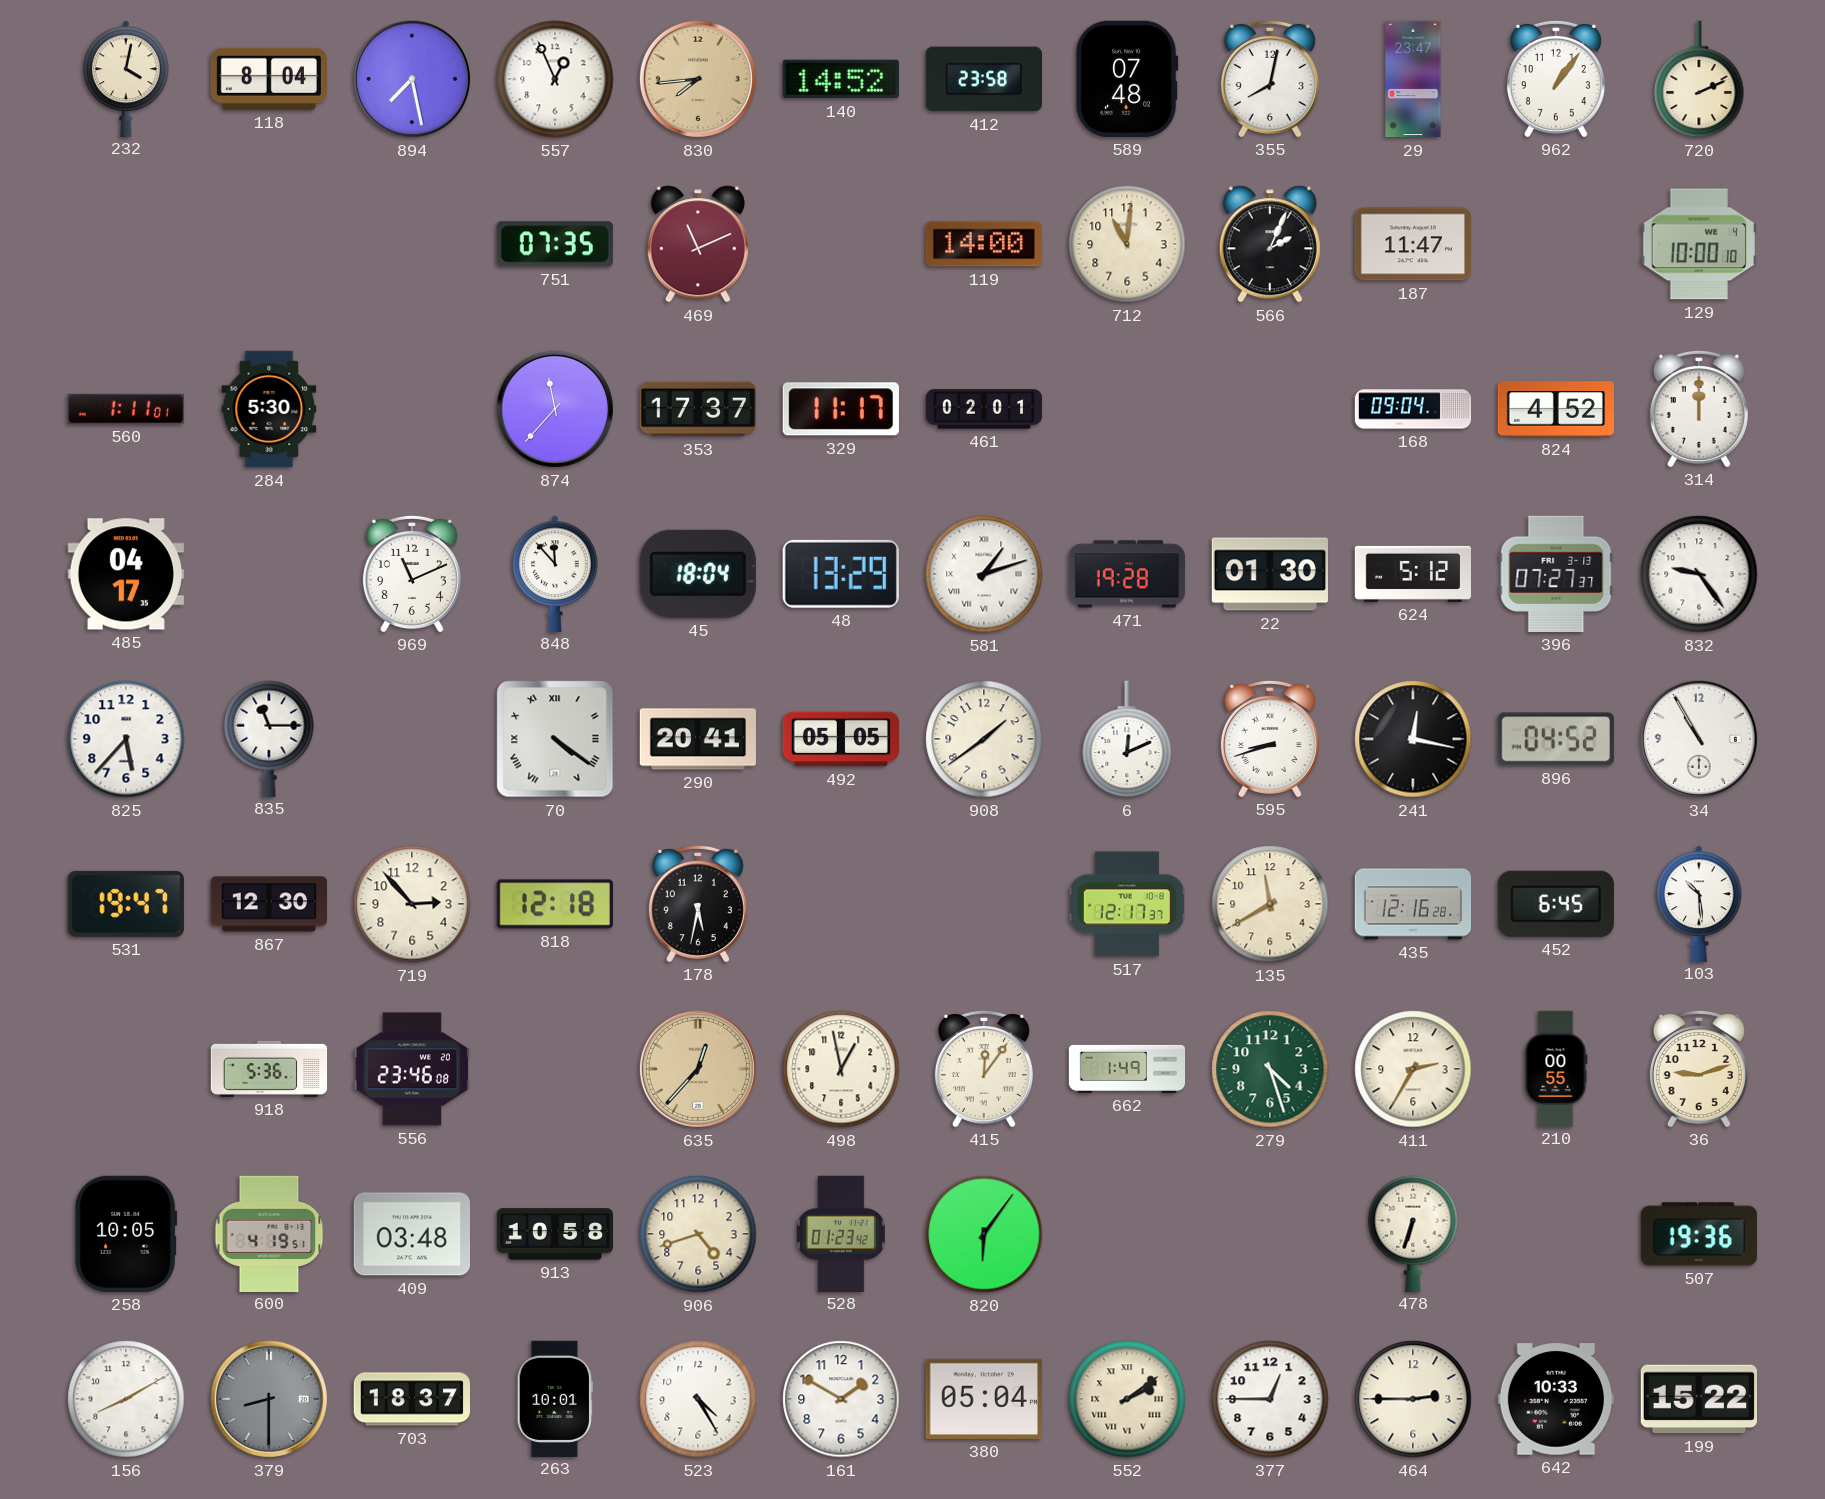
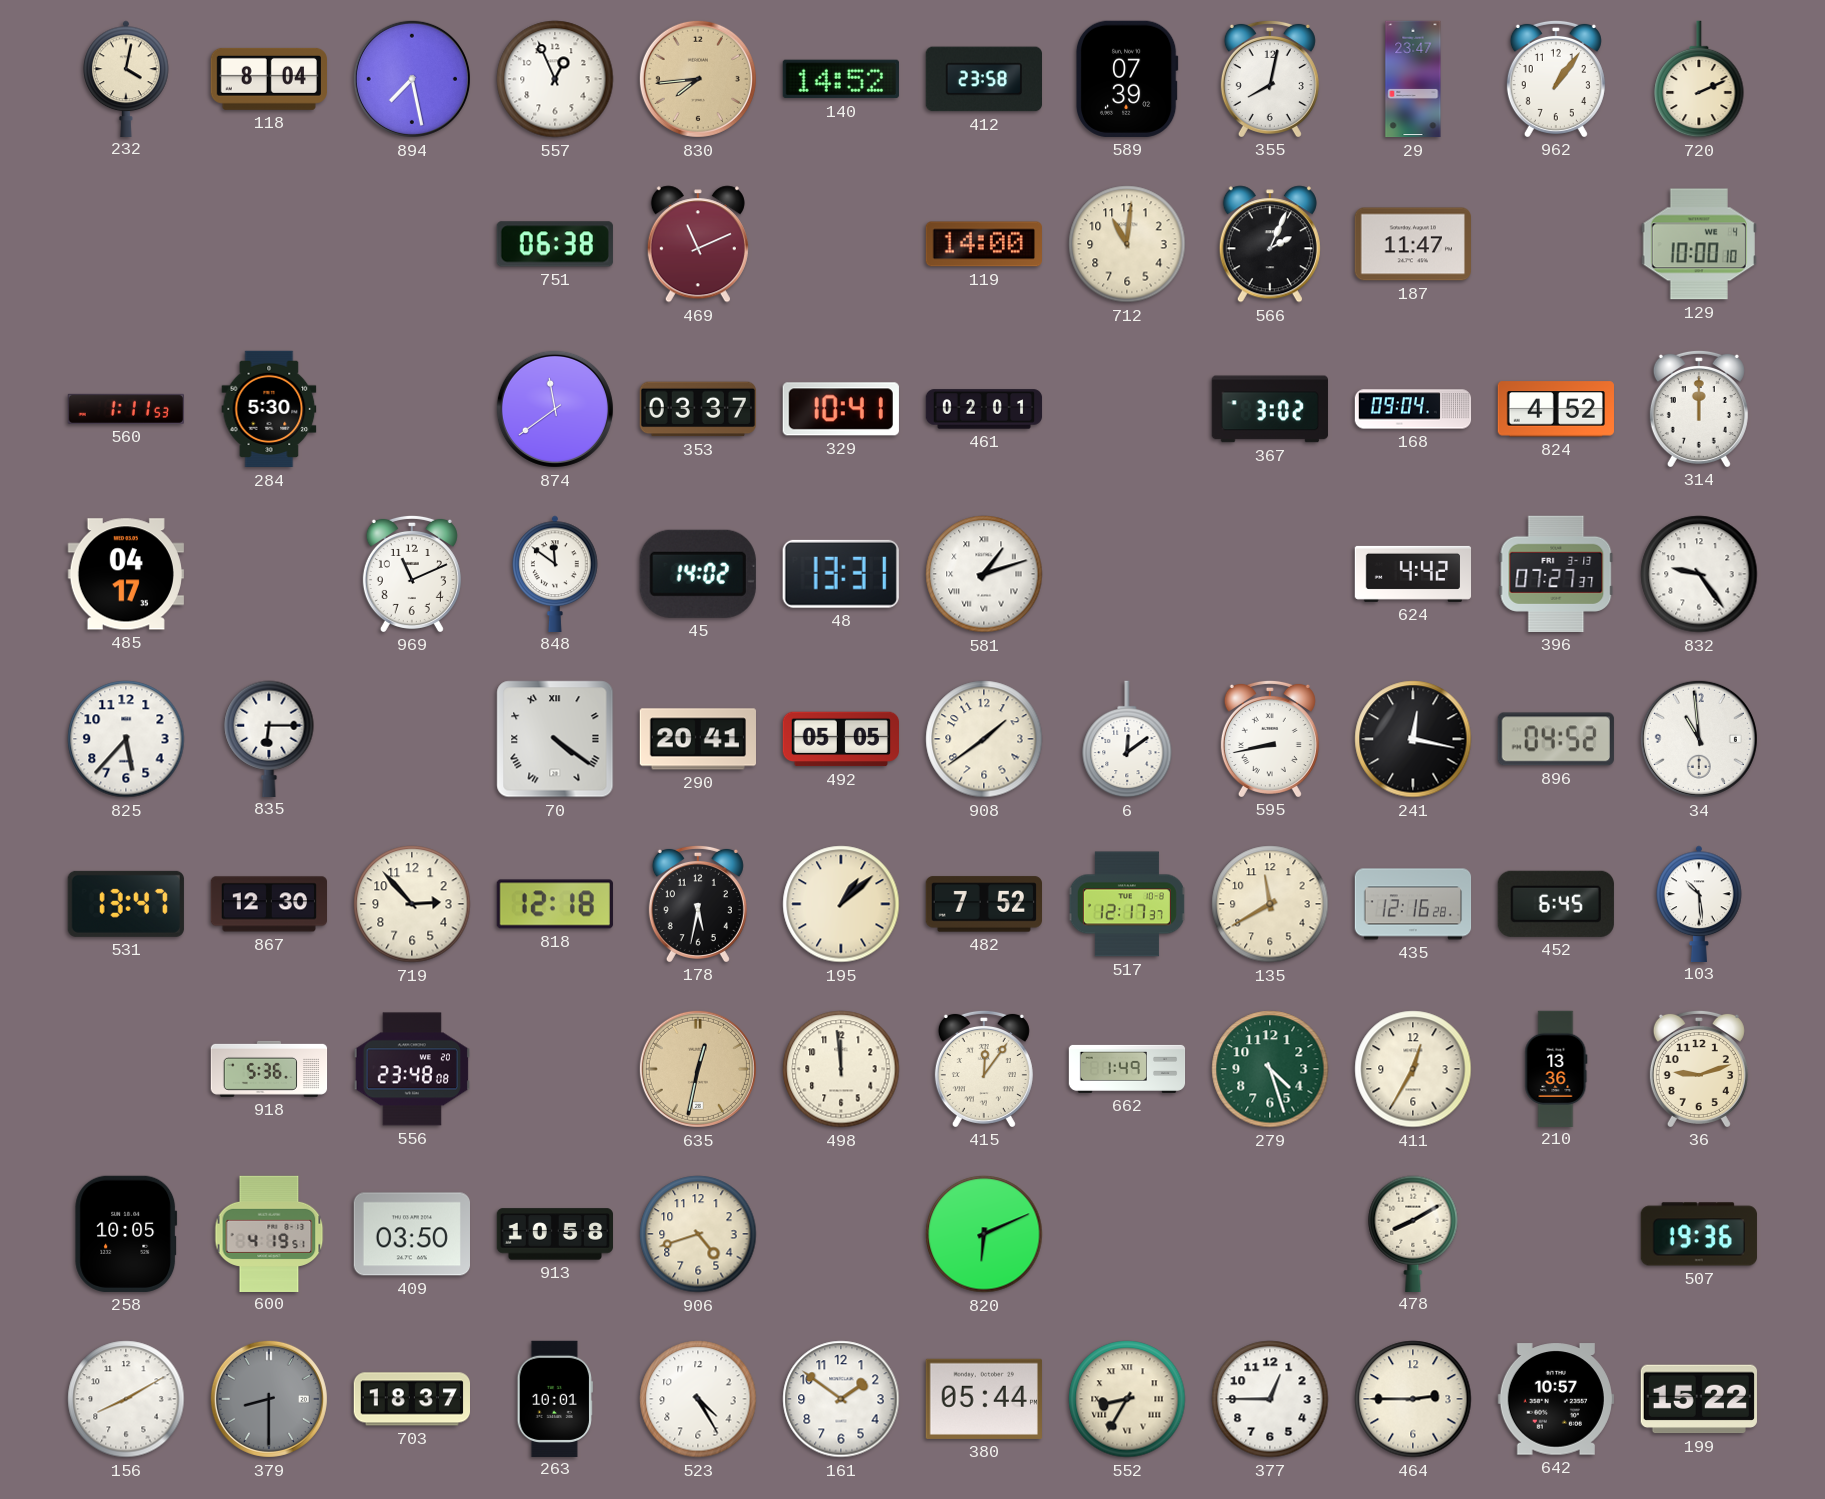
589: 07:48 -> 07:39
751: 07:35 -> 06:38
560: 1:11:01 -> 1:11:53
874: 11:37 -> 11:39
353: 17:37 -> 03:37
329: 11:17 -> 10:41
367: none -> 3:02
848: 11:53 -> 11:51
45: 18:04 -> 14:02
48: 13:29 -> 13:31
471: 19:28 -> none
22: 01:30 -> none
624: 5:12 -> 4:42
835: 11:15 -> 6:15
6: 12:11 -> 12:09
595: 8:42 -> 8:43
34: 10:55 -> 10:59
531: 19:47 -> 13:47
195: none -> 1:08
482: none -> 7:52
556: 23:46 -> 23:48
635: 12:37 -> 12:32
498: 12:58 -> 11:59
411: 2:35 -> 12:35
210: 00:55 -> 13:36
409: 03:48 -> 03:50
528: 01:23 -> none
820: 6:06 -> 6:11
478: 6:33 -> 8:10
161: 1:50 -> 1:51
380: 05:04 -> 05:44
552: 2:09 -> 8:35
642: 10:33 -> 10:57
